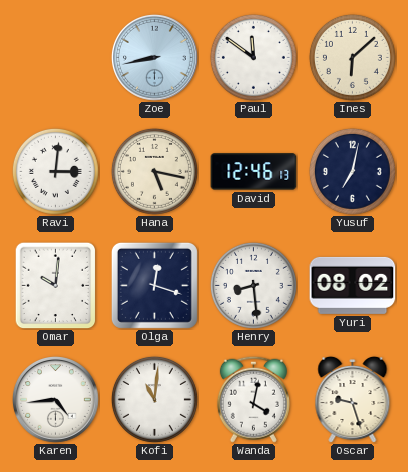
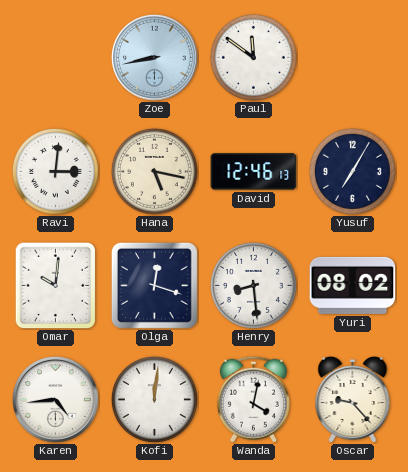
Ines: 6:08 -> none
Yusuf: 7:02 -> 7:05
Kofi: 11:01 -> 12:01
Oscar: 9:27 -> 9:23
